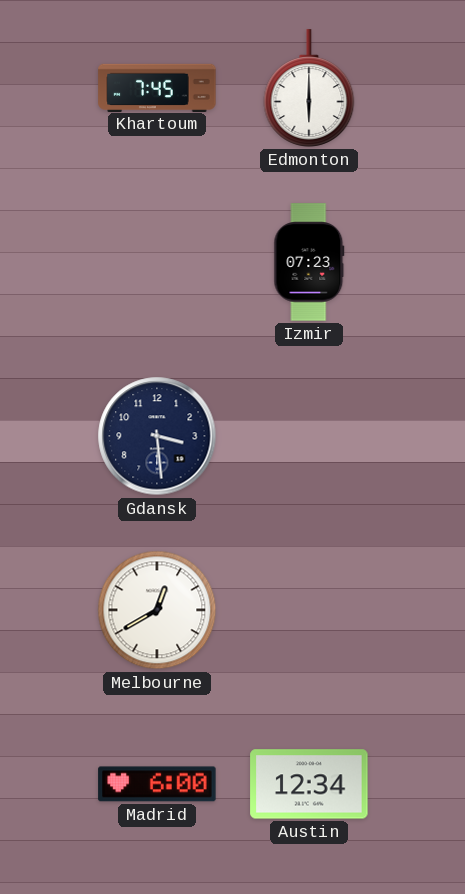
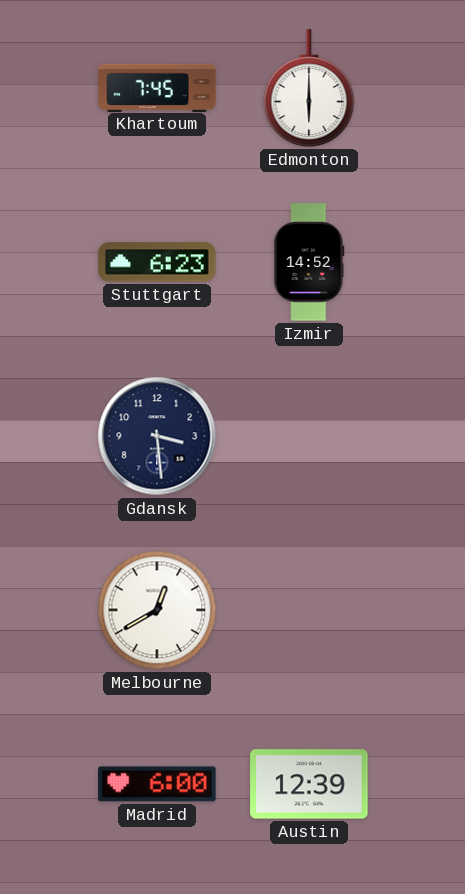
Stuttgart: none -> 6:23
Izmir: 07:23 -> 14:52
Austin: 12:34 -> 12:39
